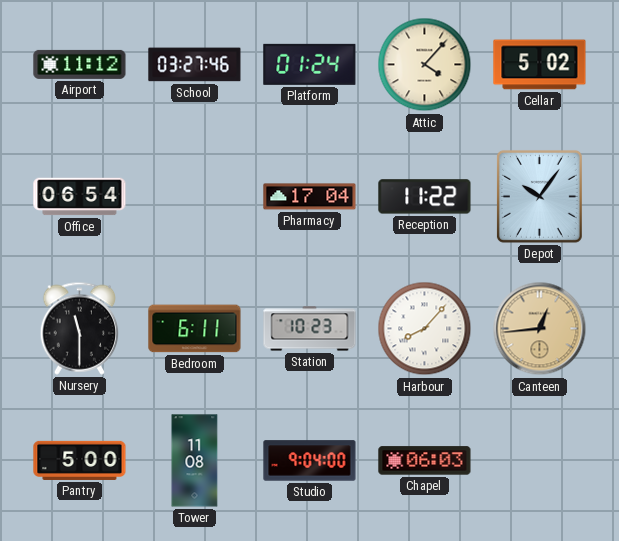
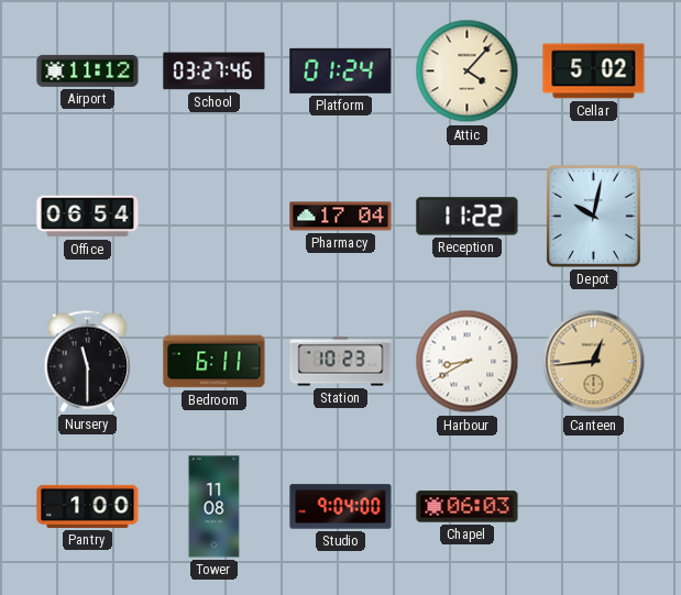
Depot: 10:06 -> 10:02
Harbour: 8:07 -> 8:40
Pantry: 5:00 -> 1:00
